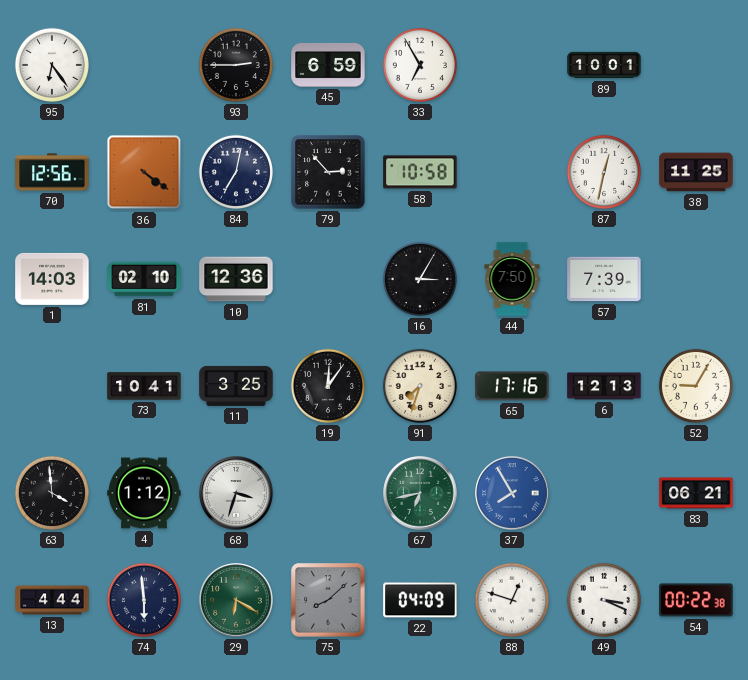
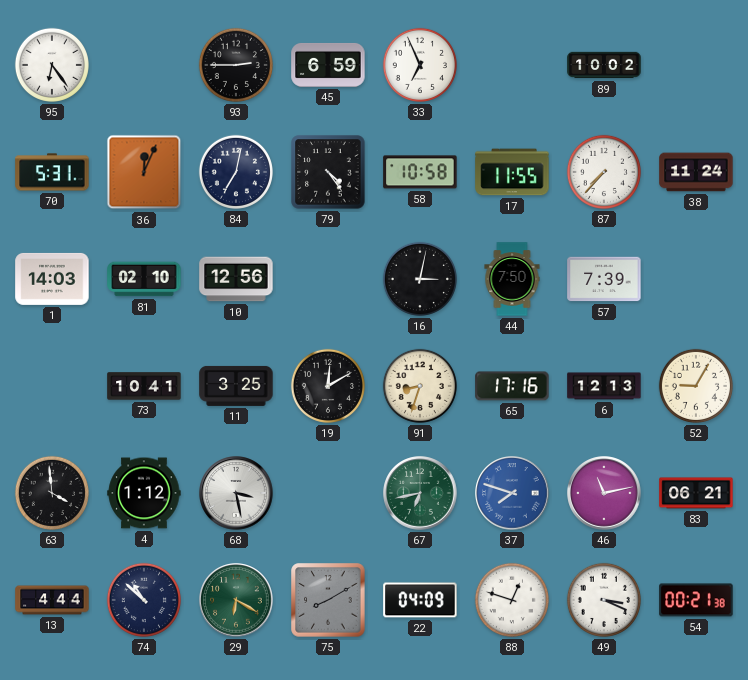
33: 6:55 -> 6:56
89: 10:01 -> 10:02
70: 12:56 -> 5:31
36: 4:21 -> 12:04
79: 2:53 -> 4:24
17: none -> 11:55
87: 12:32 -> 7:37
38: 11:25 -> 11:24
10: 12:36 -> 12:56
16: 3:05 -> 3:02
19: 12:06 -> 12:10
91: 7:33 -> 8:33
68: 3:33 -> 3:28
37: 7:55 -> 7:48
46: none -> 11:13
74: 5:59 -> 10:52
75: 8:08 -> 8:10
54: 00:22 -> 00:21
